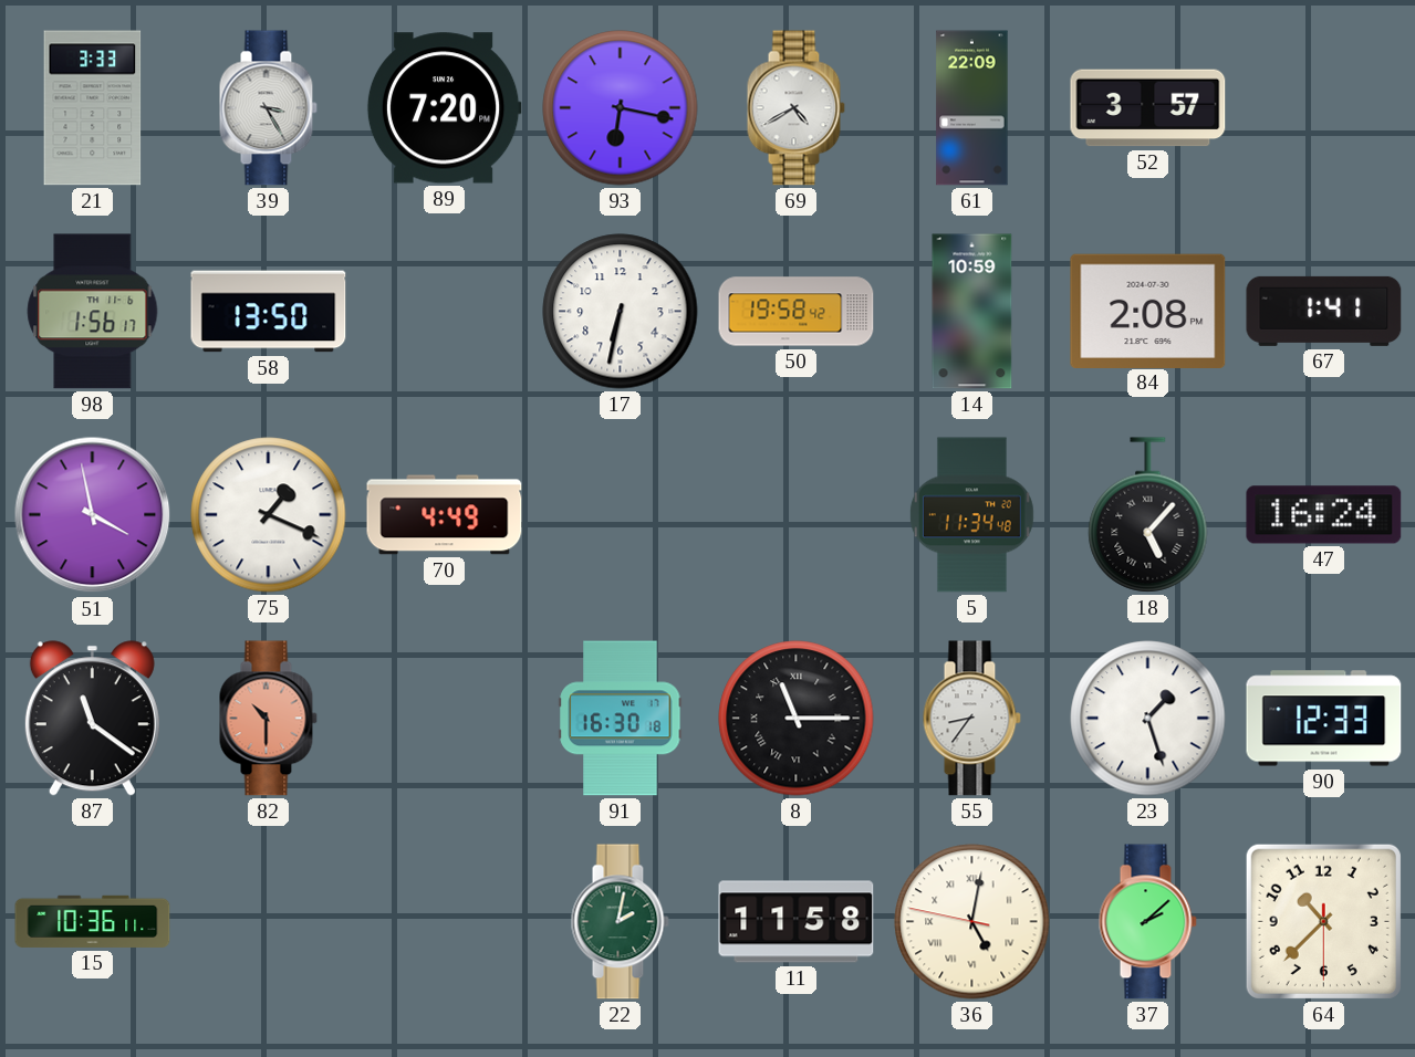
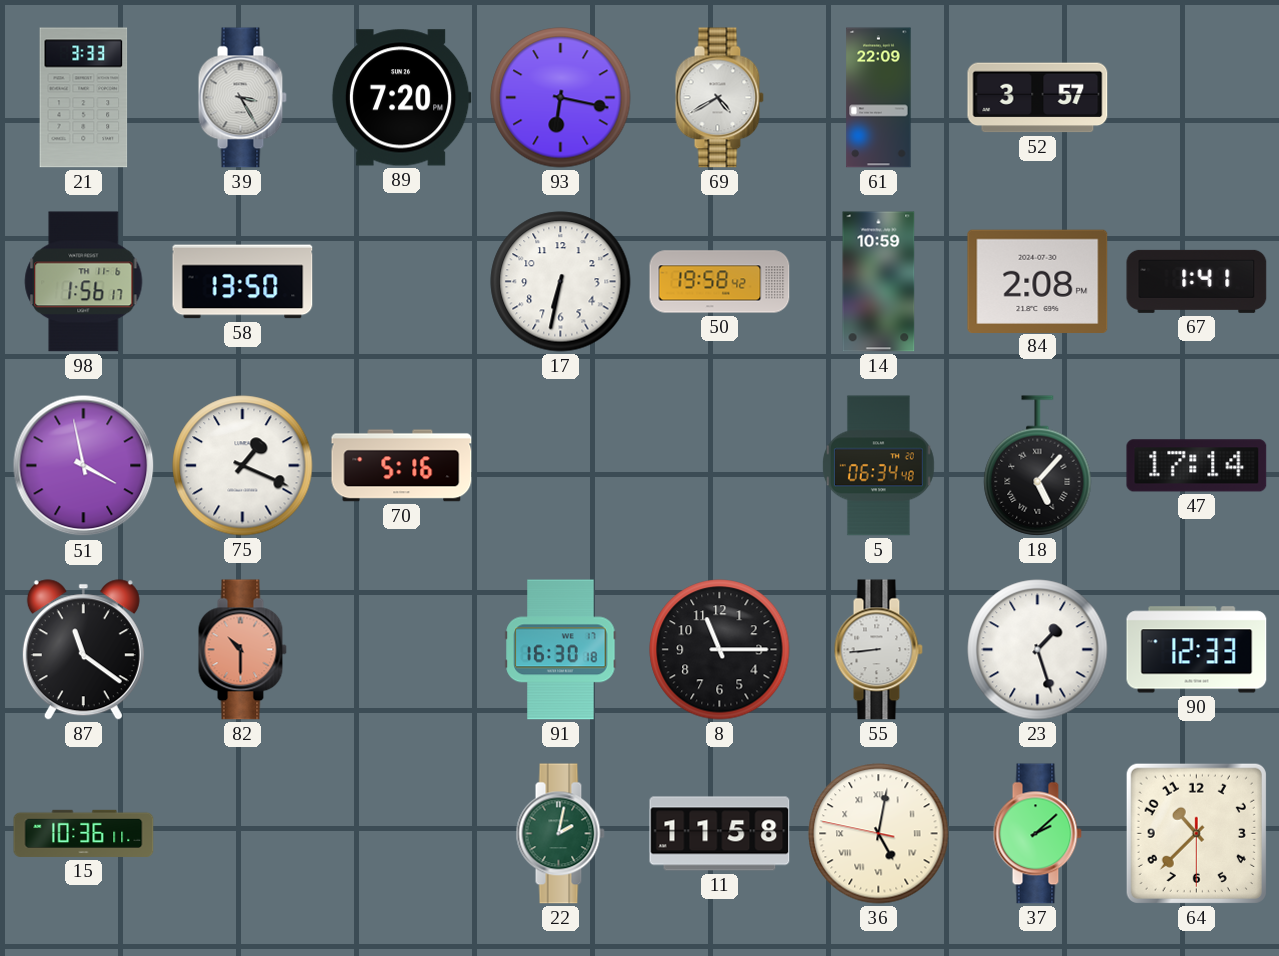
70: 4:49 -> 5:16
5: 11:34 -> 06:34
47: 16:24 -> 17:14
8 numerals: Roman -> Arabic
55: 8:36 -> 8:44
